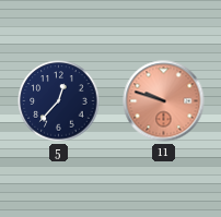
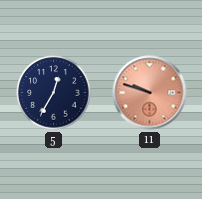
5: 12:37 -> 12:35
